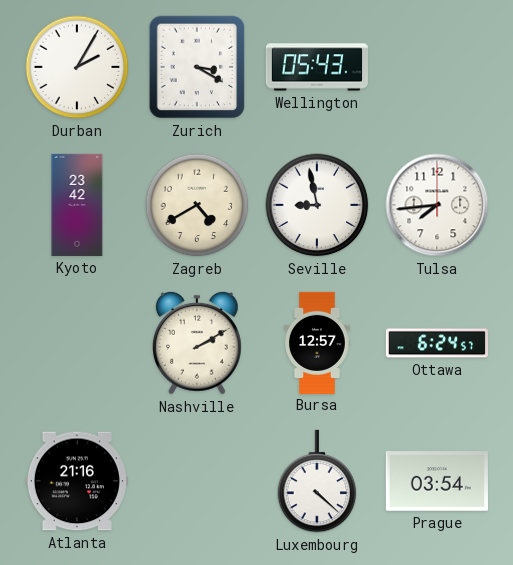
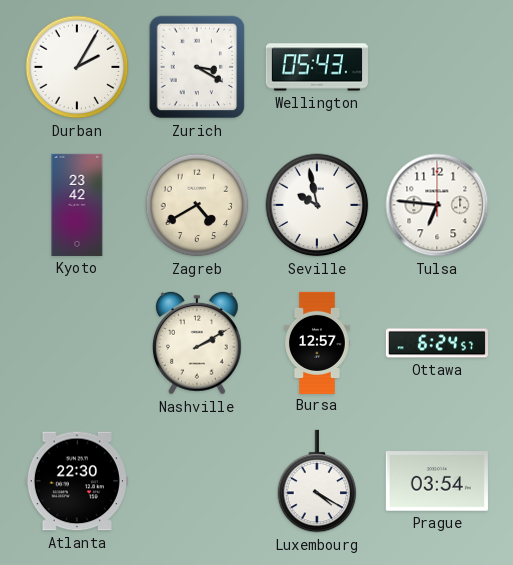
Seville: 8:58 -> 9:58
Tulsa: 7:44 -> 6:46
Atlanta: 21:16 -> 22:30
Luxembourg: 4:22 -> 4:20
